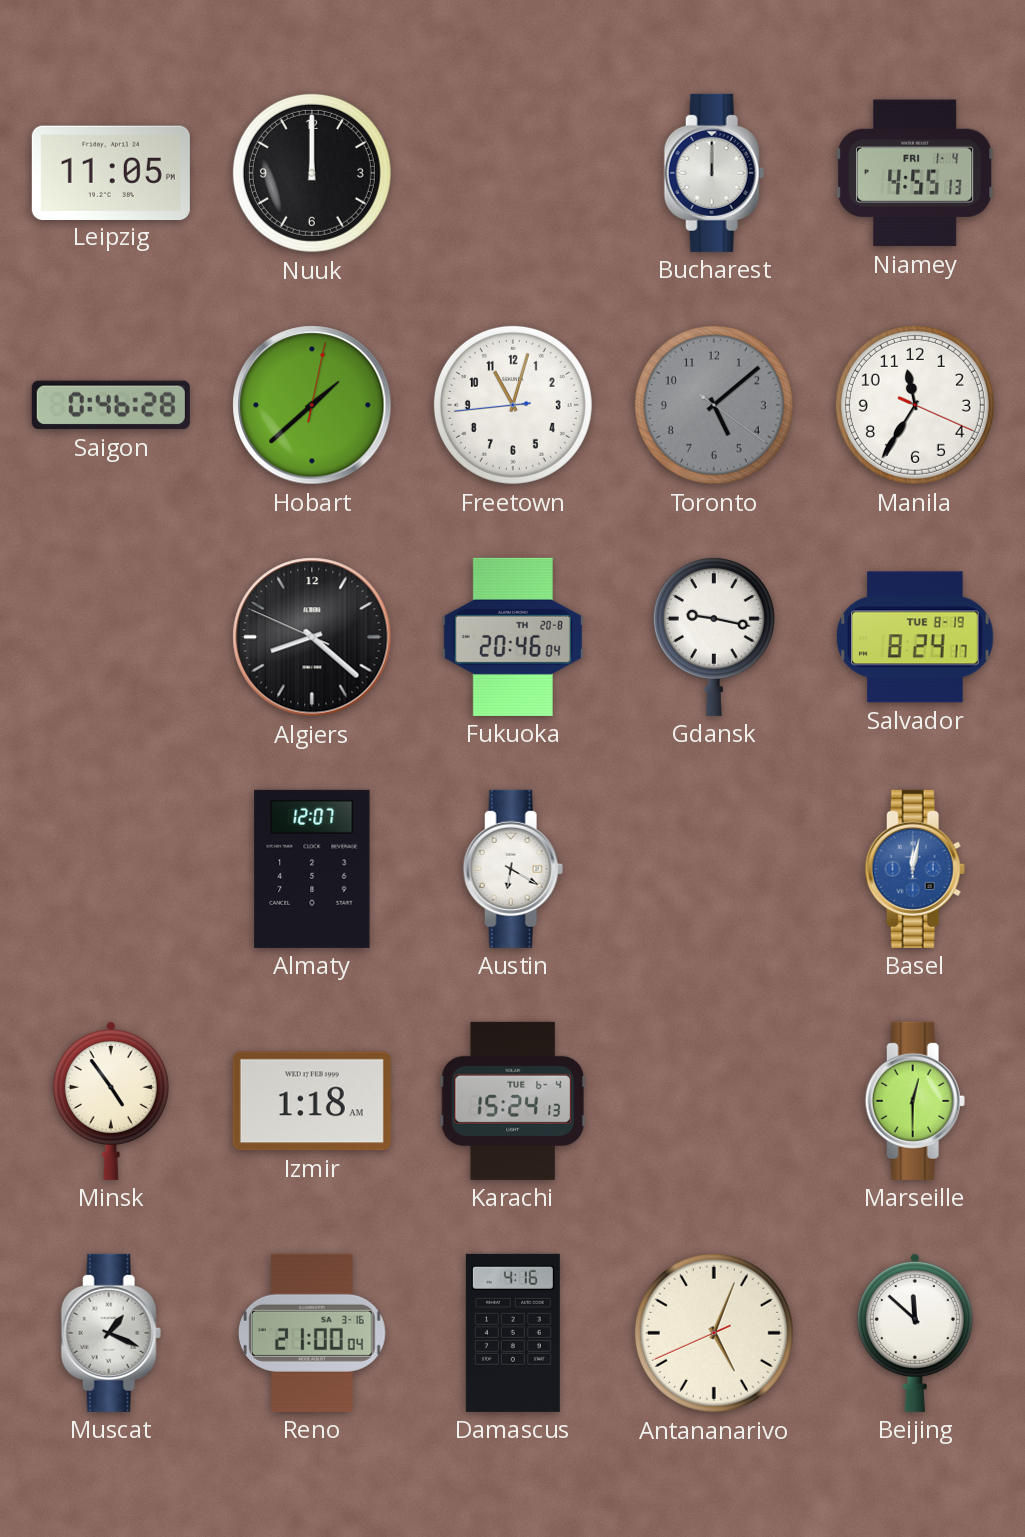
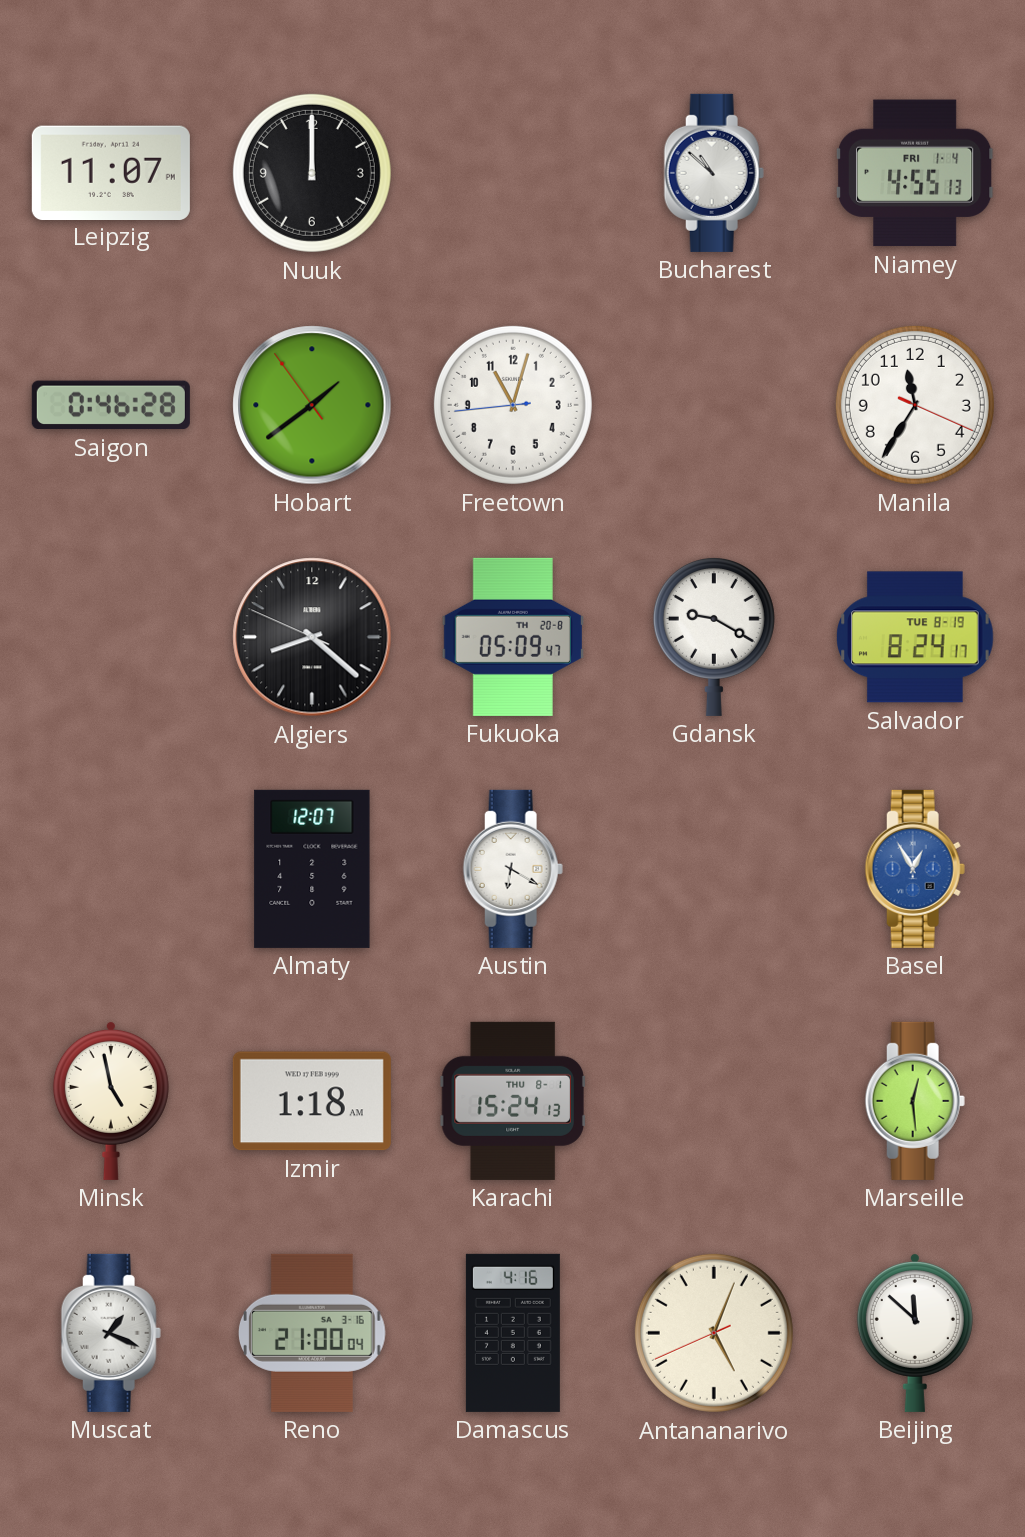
Leipzig: 11:05 -> 11:07
Bucharest: 12:00 -> 10:52
Hobart: 1:38:02 -> 1:38:54
Toronto: 5:08 -> none
Fukuoka: 20:46 -> 05:09
Gdansk: 9:17 -> 9:20
Basel: 12:02 -> 12:55
Minsk: 4:54 -> 4:58
Karachi date: TUE 6-4 -> THU 8-1
Marseille: 12:30 -> 12:29
